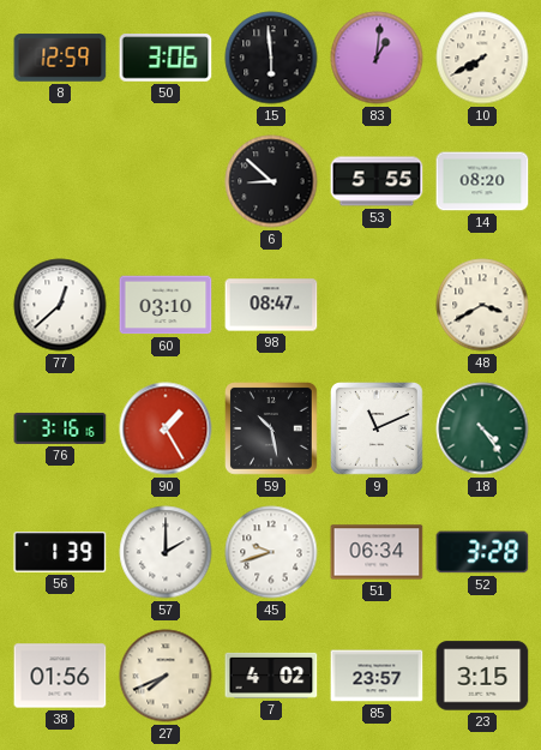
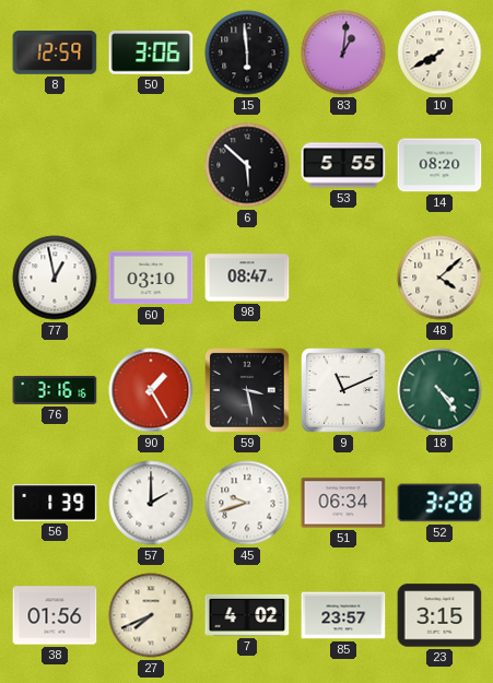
6: 8:52 -> 5:52
77: 12:38 -> 12:58
48: 3:40 -> 4:08
59: 10:28 -> 3:28
